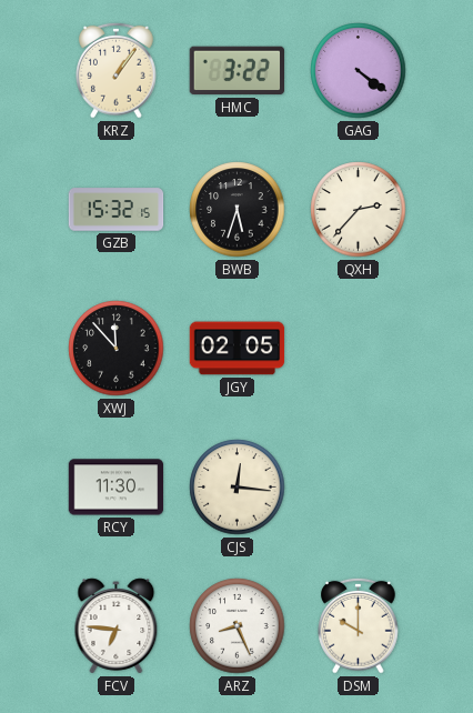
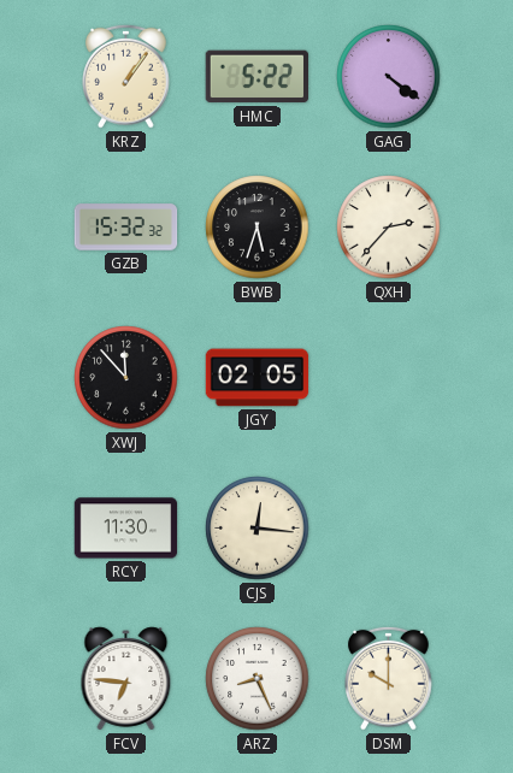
HMC: 3:22 -> 5:22
GZB: 15:32:15 -> 15:32:32
